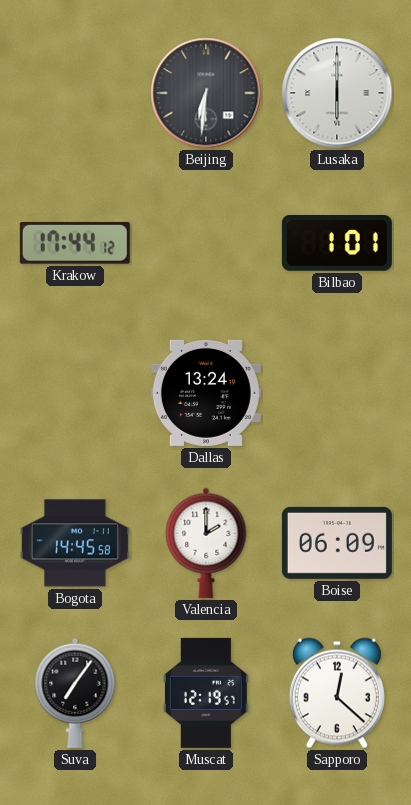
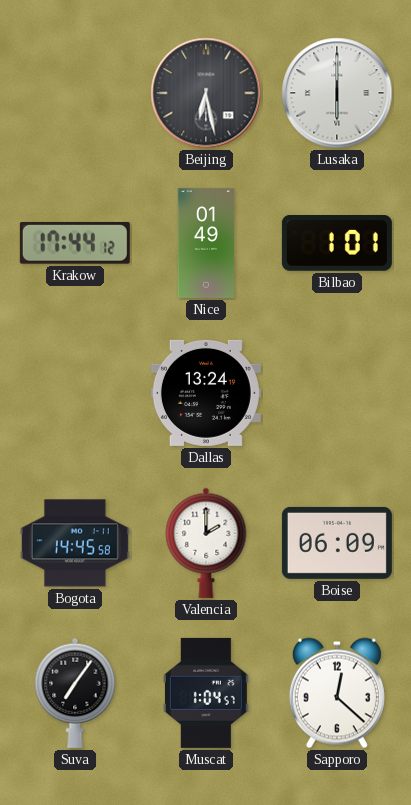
Beijing: 6:31 -> 6:28
Nice: none -> 01:49
Muscat: 12:19 -> 1:04
